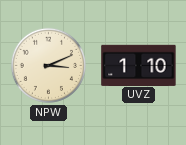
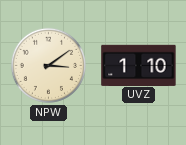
NPW: 3:11 -> 3:09
